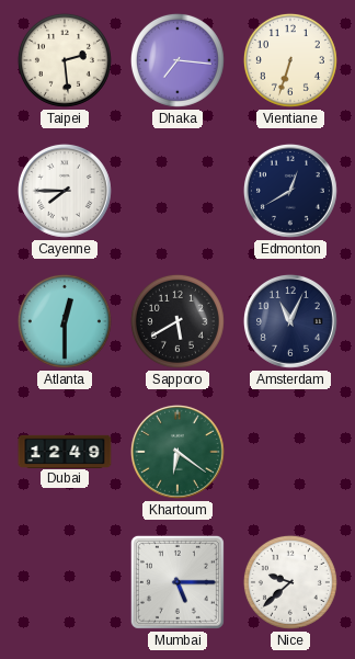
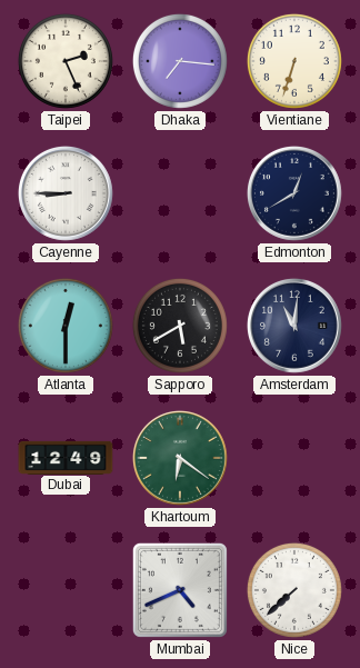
Taipei: 2:29 -> 2:26
Cayenne: 7:45 -> 8:45
Amsterdam: 11:04 -> 11:01
Mumbai: 5:15 -> 4:41
Nice: 9:38 -> 7:38
